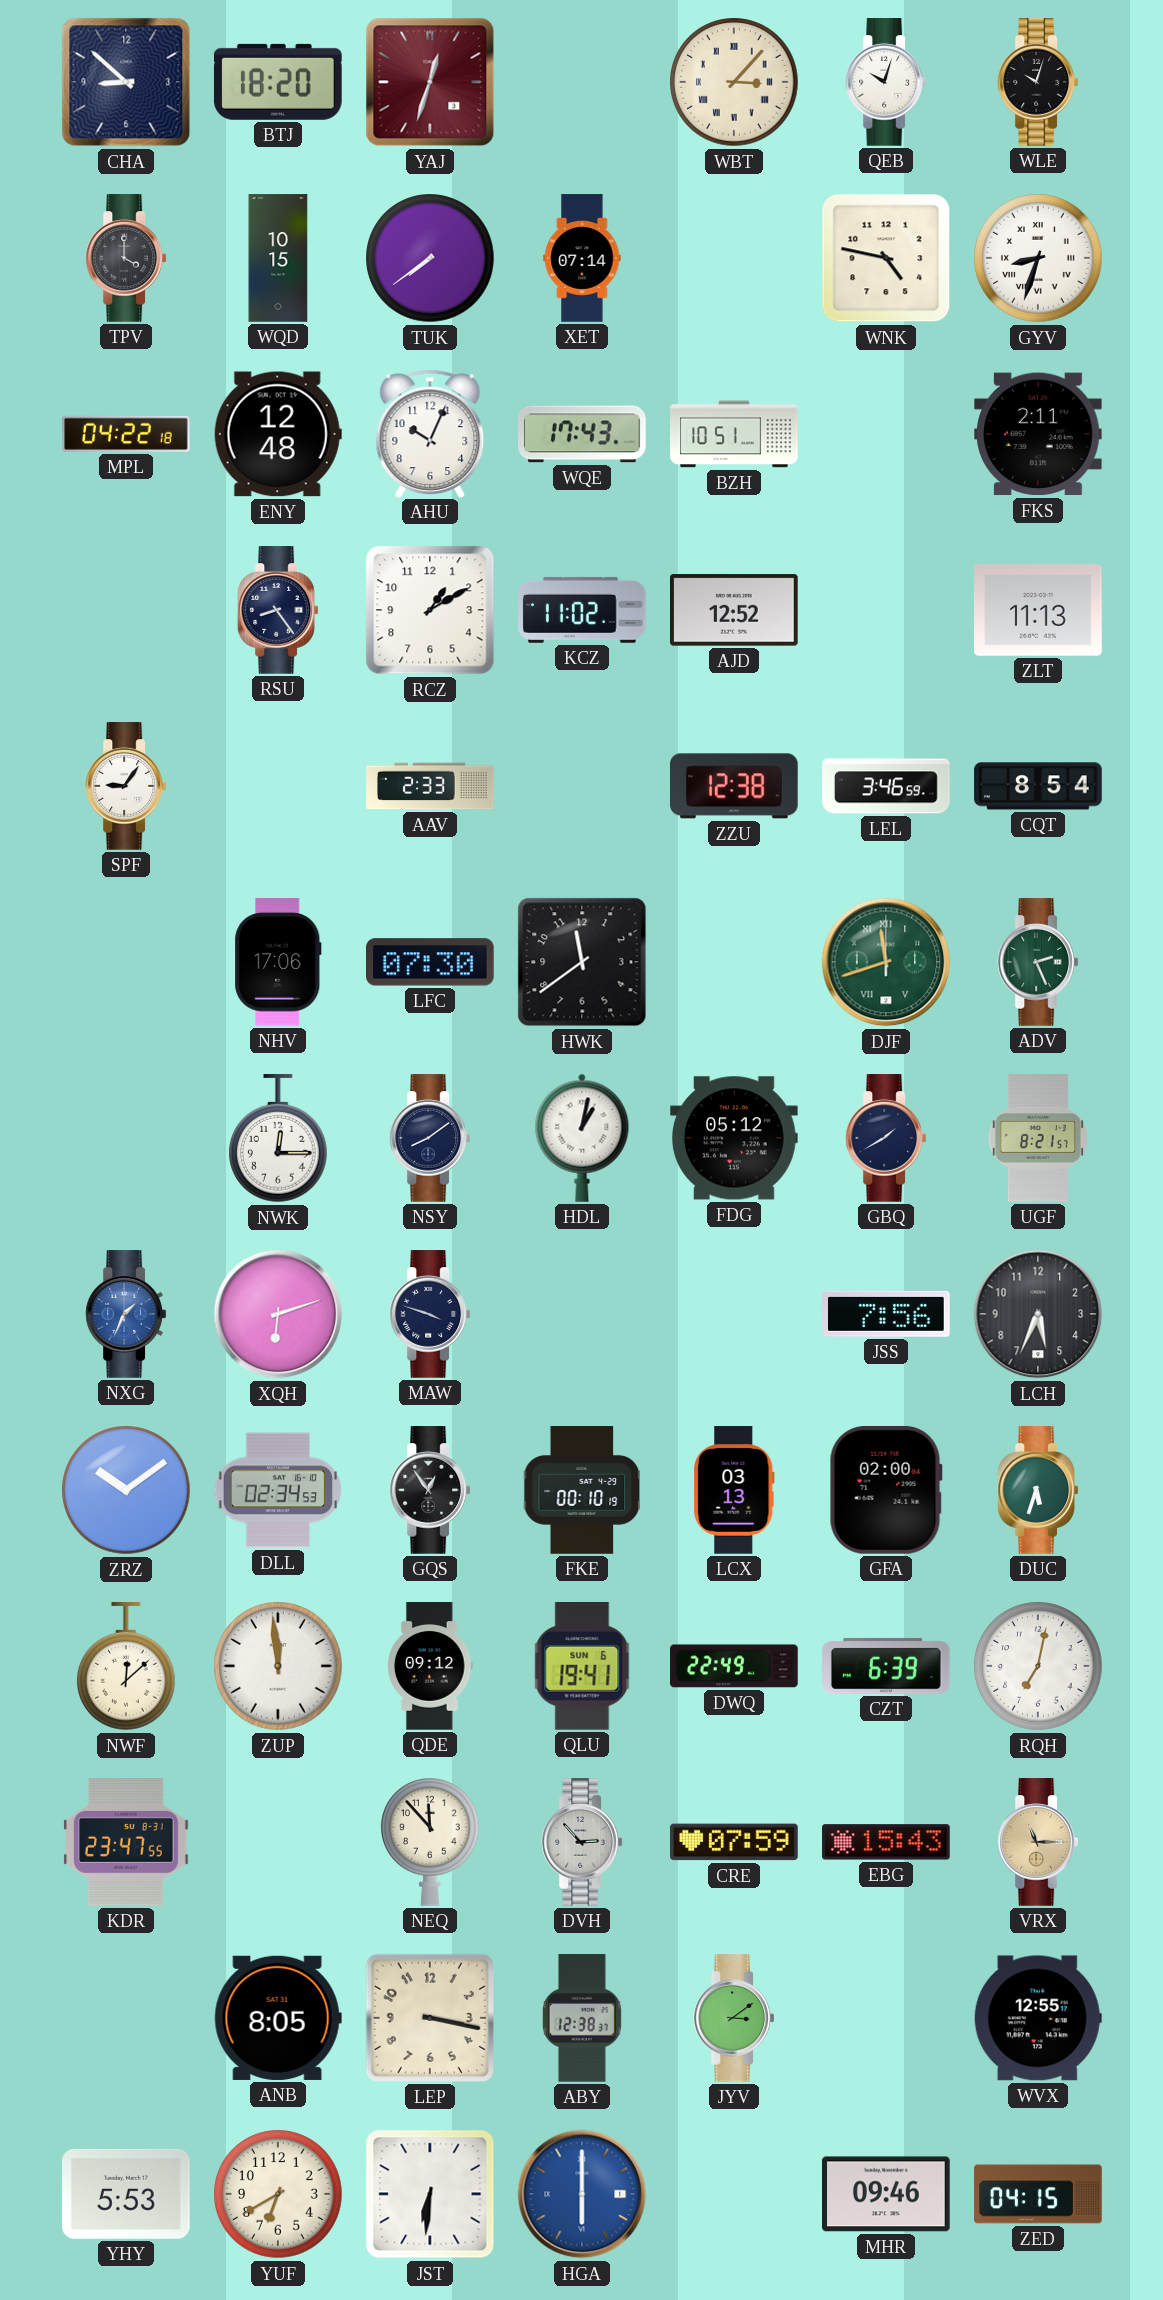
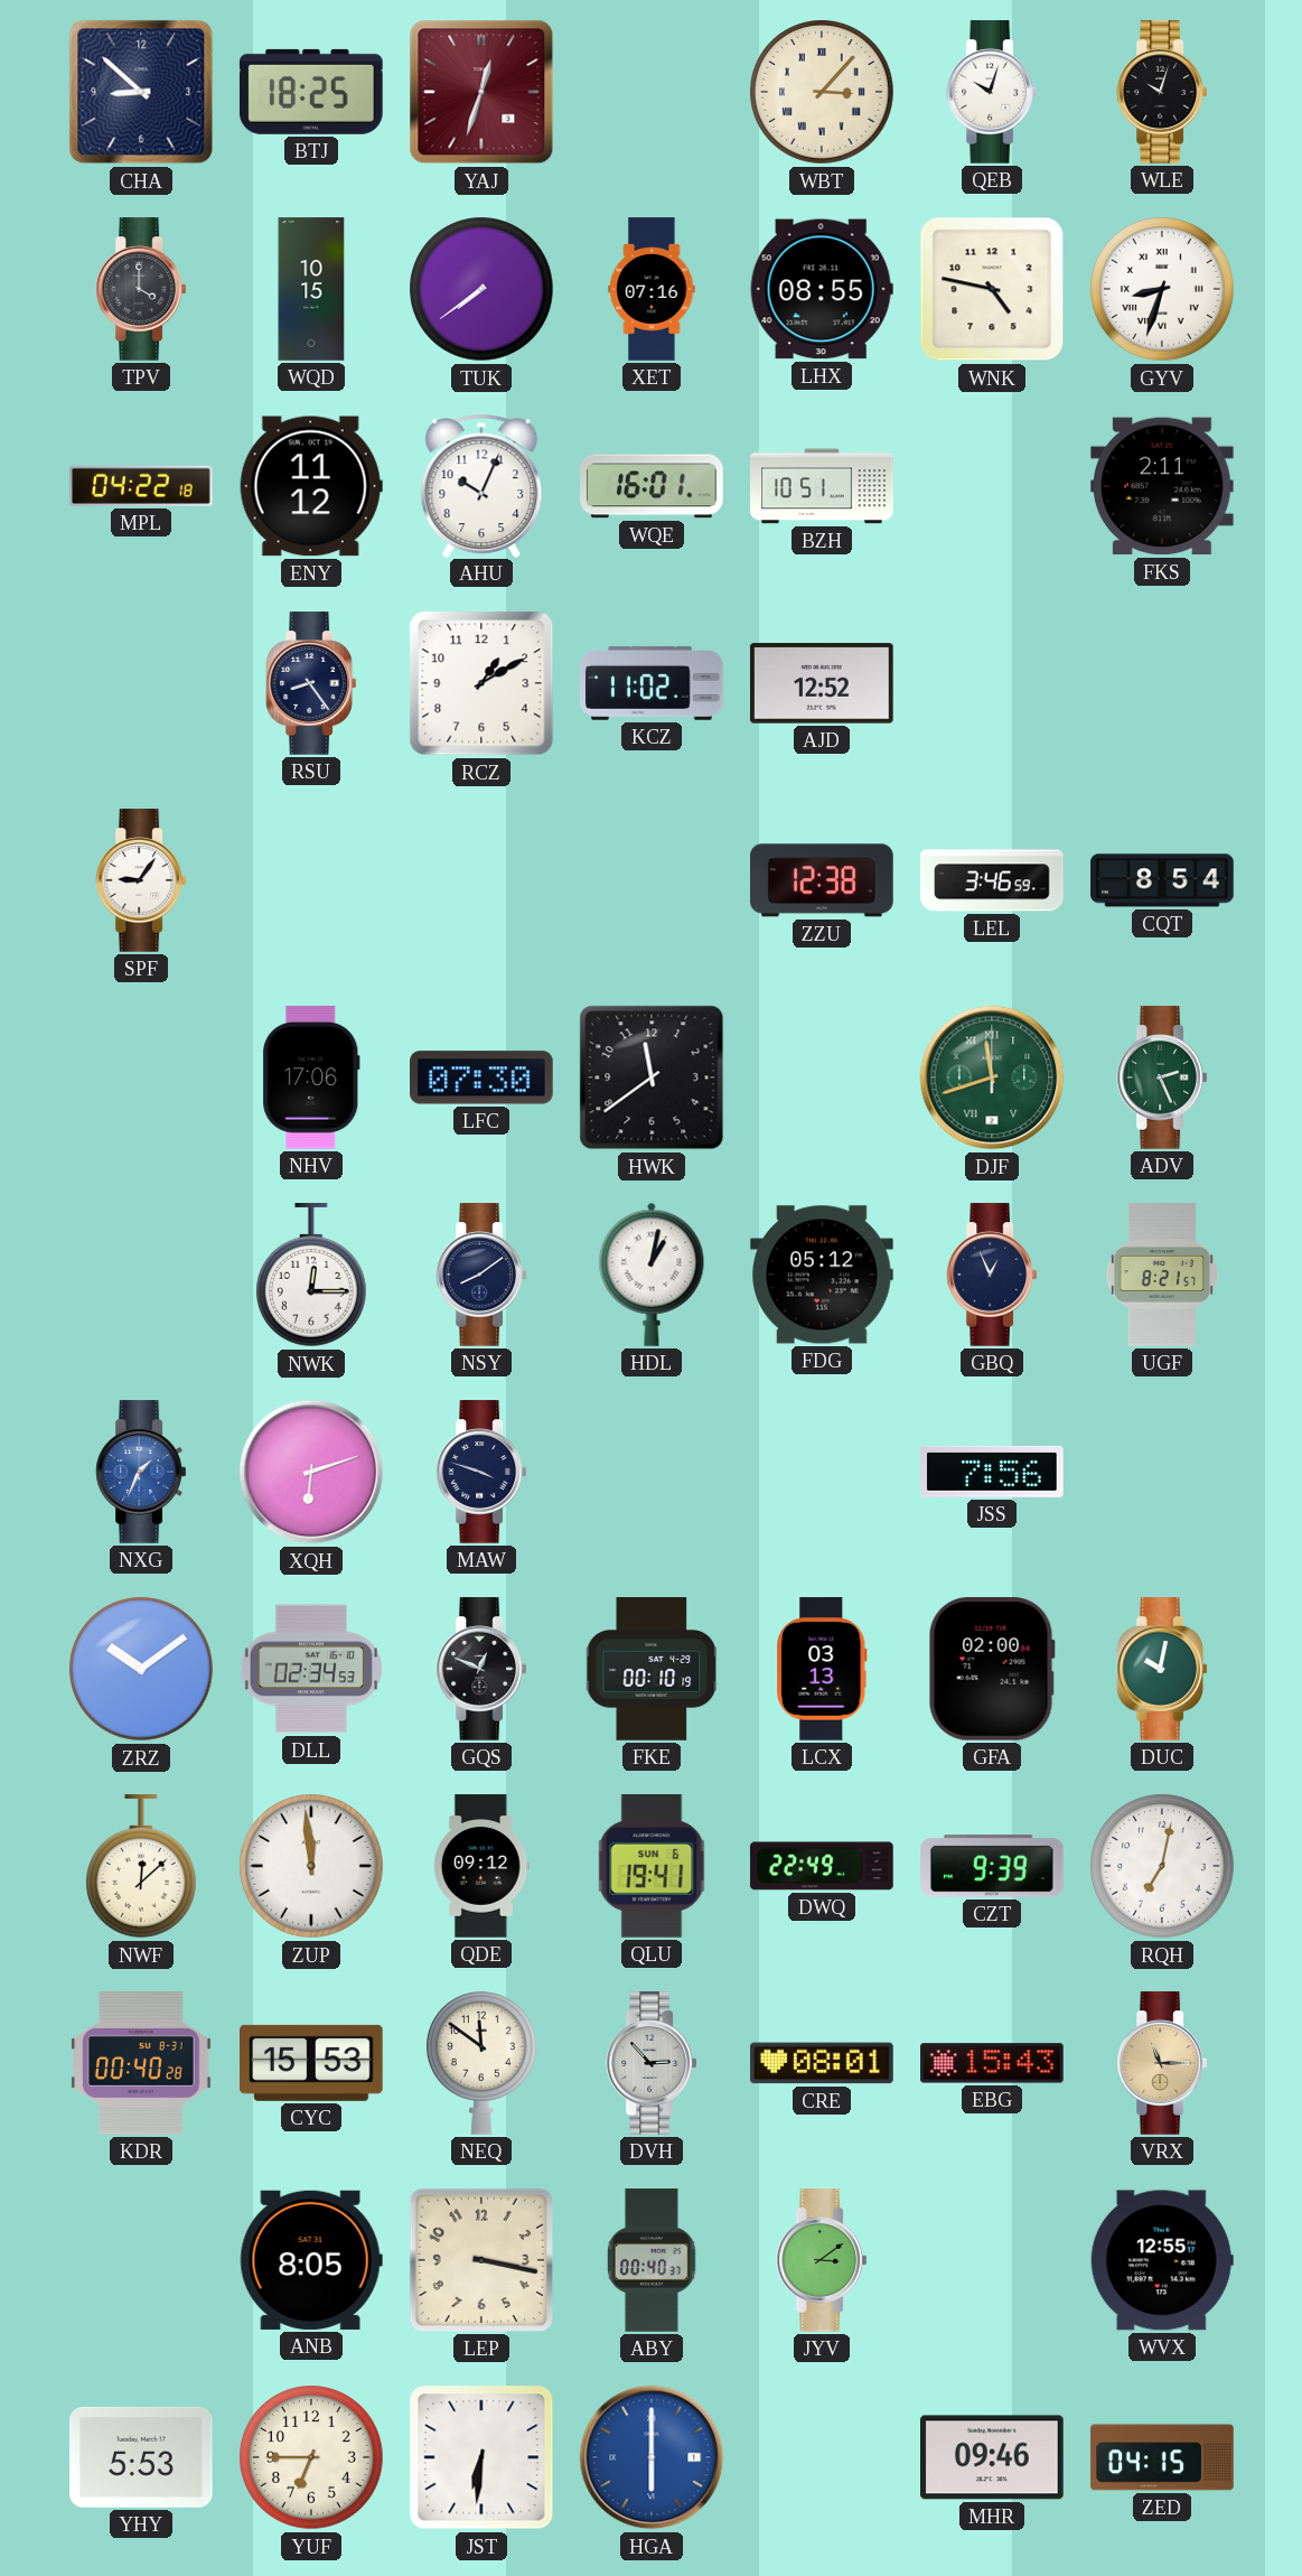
BTJ: 18:20 -> 18:25
XET: 07:14 -> 07:16
LHX: none -> 08:55
ENY: 12:48 -> 11:12
WQE: 17:43 -> 16:01
ZLT: 11:13 -> none
AAV: 2:33 -> none
GBQ: 1:40 -> 12:56
LCH: 5:34 -> none
GQS: 12:54 -> 12:49
DUC: 5:33 -> 10:02
CZT: 6:39 -> 9:39
KDR: 23:47 -> 00:40
CYC: none -> 15:53
NEQ: 11:53 -> 11:51
CRE: 07:59 -> 08:01
ABY: 12:38 -> 00:40
YUF: 6:40 -> 6:45
